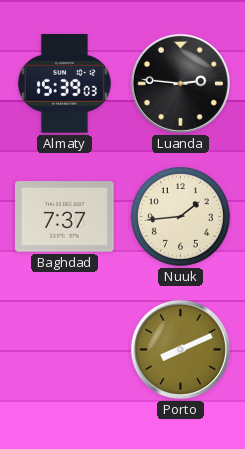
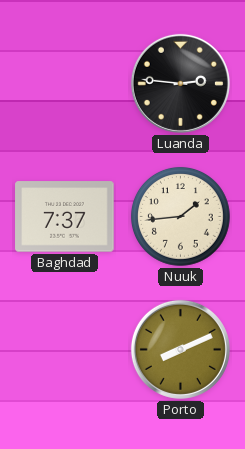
Almaty: 15:39 -> none
